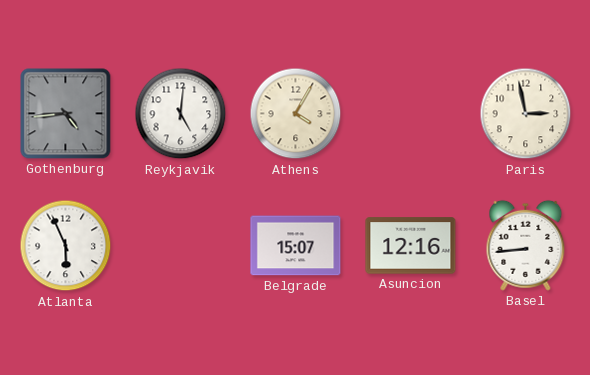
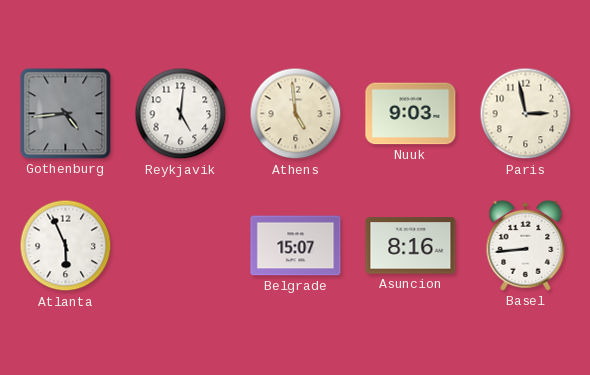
Athens: 4:05 -> 4:59
Nuuk: none -> 9:03
Asuncion: 12:16 -> 8:16
